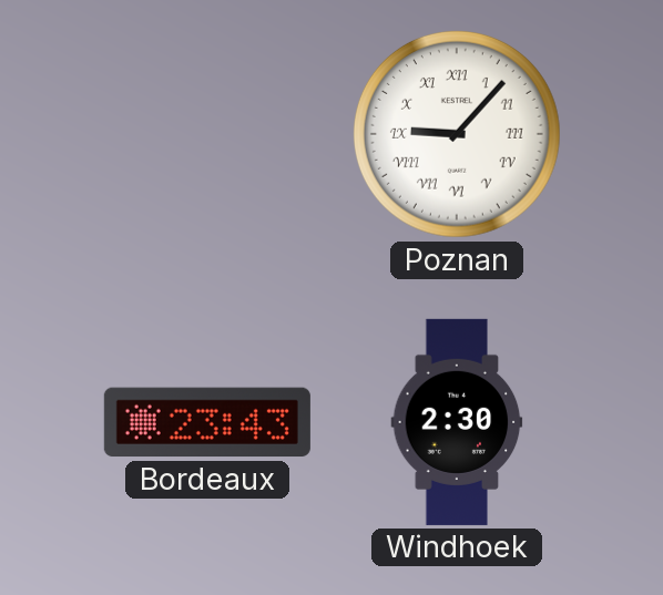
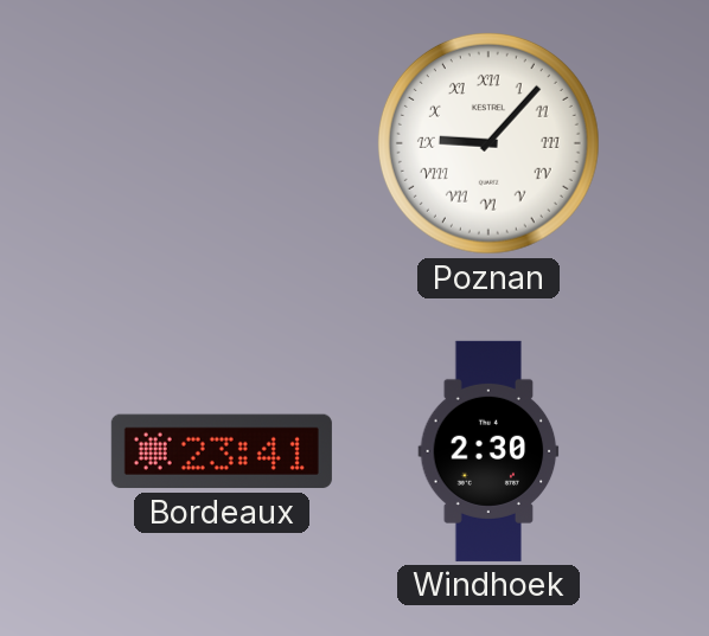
Bordeaux: 23:43 -> 23:41
